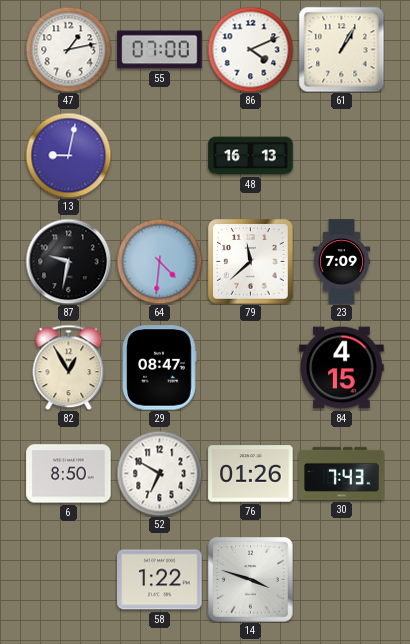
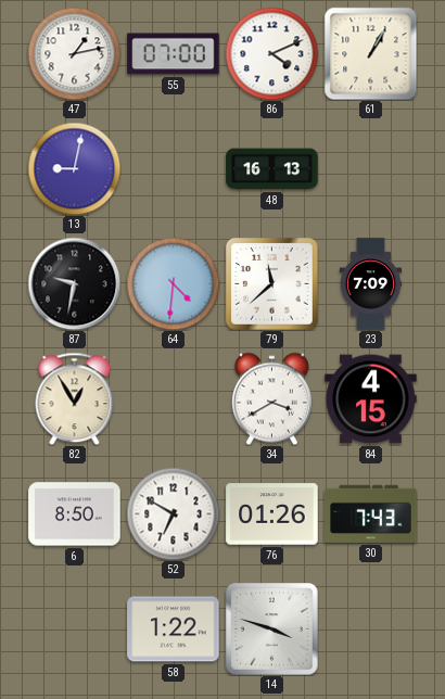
29: 08:47 -> none
34: none -> 3:40
